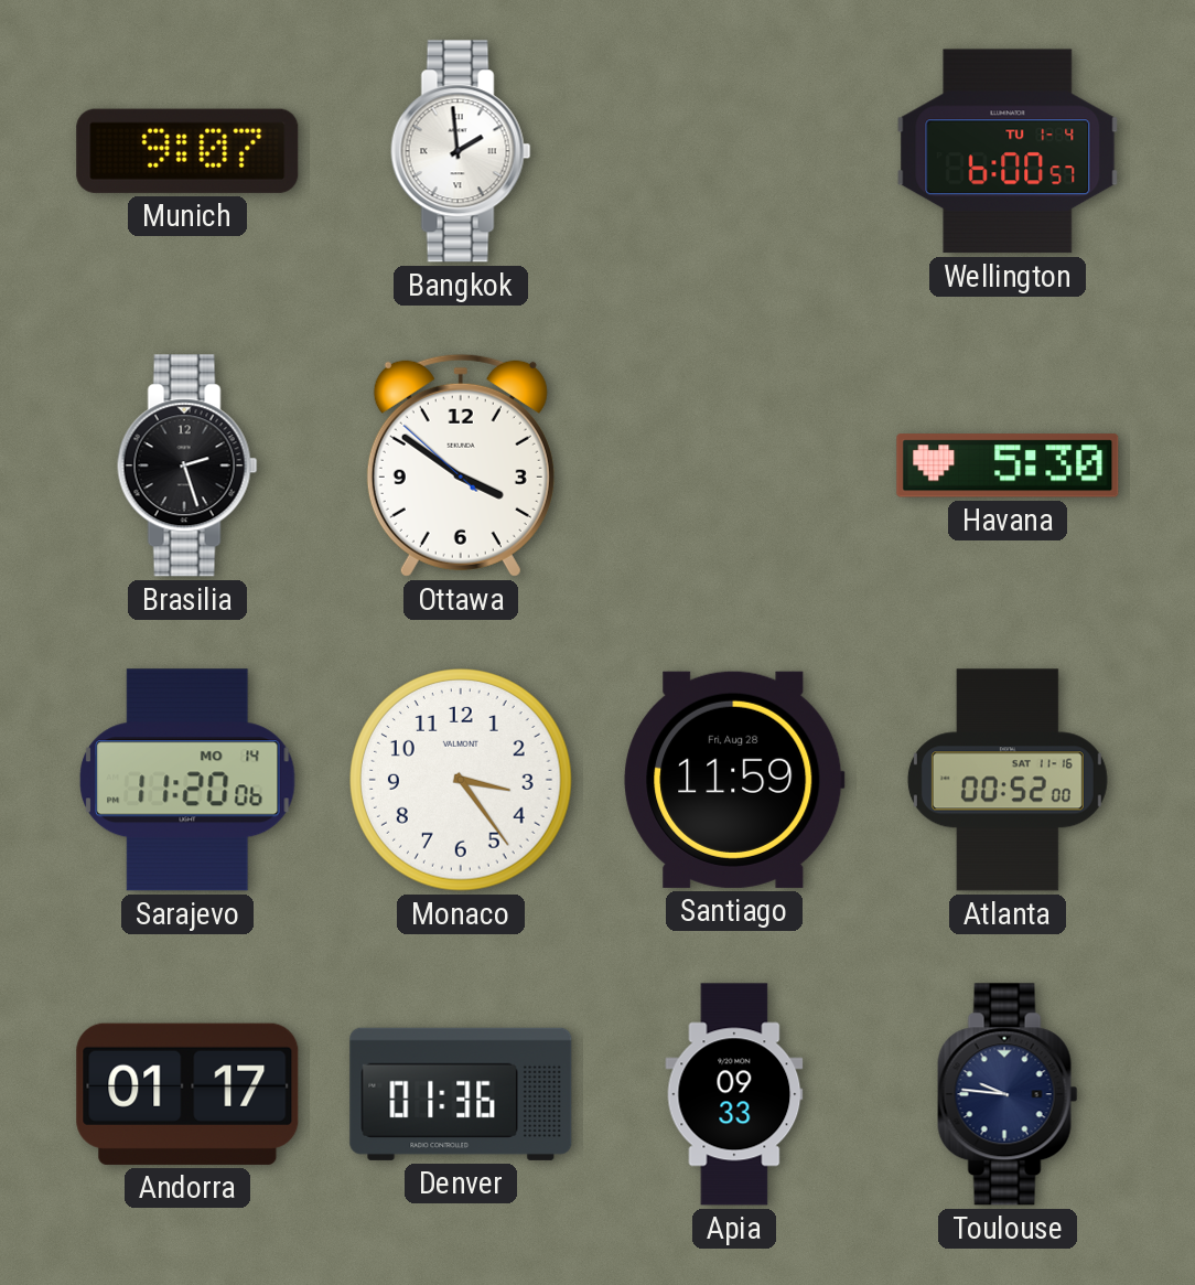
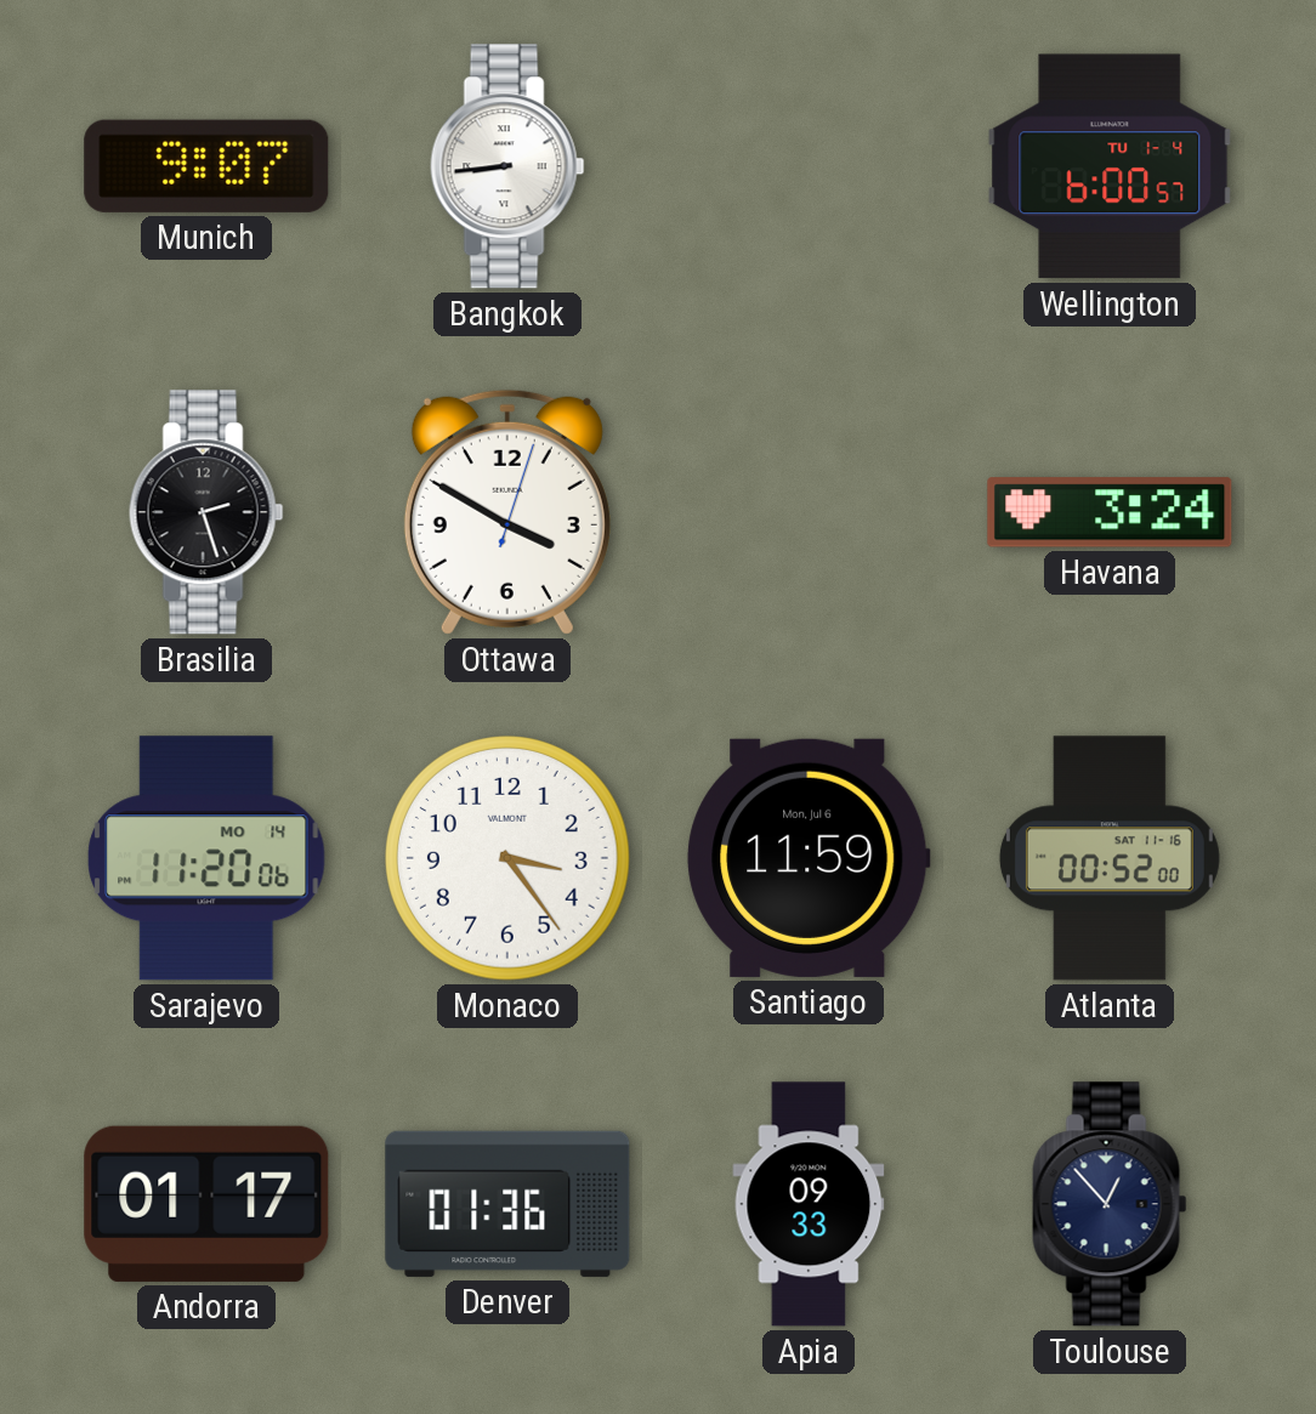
Bangkok: 1:59 -> 8:44
Ottawa: 3:50:52 -> 3:50:03
Havana: 5:30 -> 3:24
Santiago date: Fri, Aug 28 -> Mon, Jul 6
Toulouse: 9:46 -> 12:53
